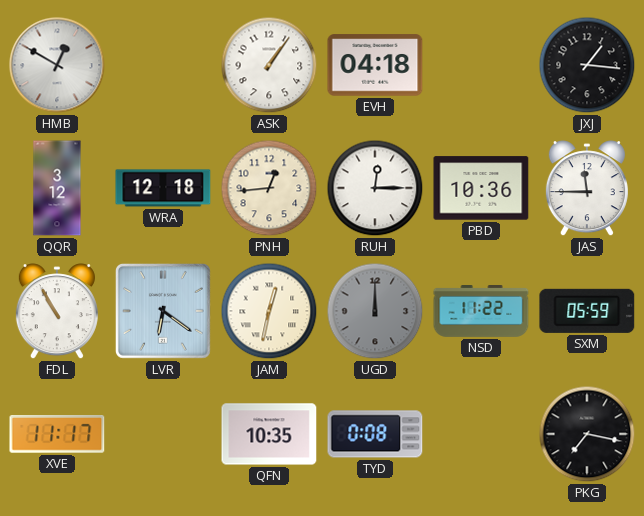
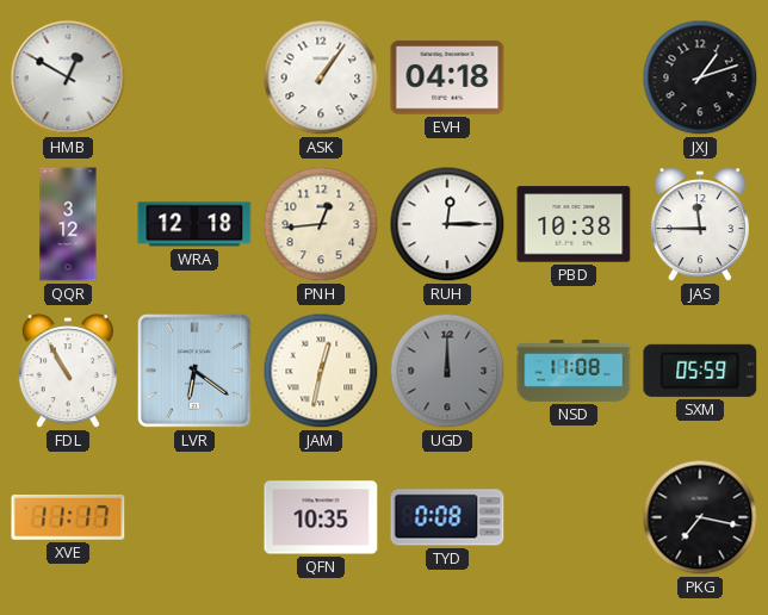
JXJ: 1:16 -> 1:12
PBD: 10:36 -> 10:38
NSD: 11:22 -> 11:08
